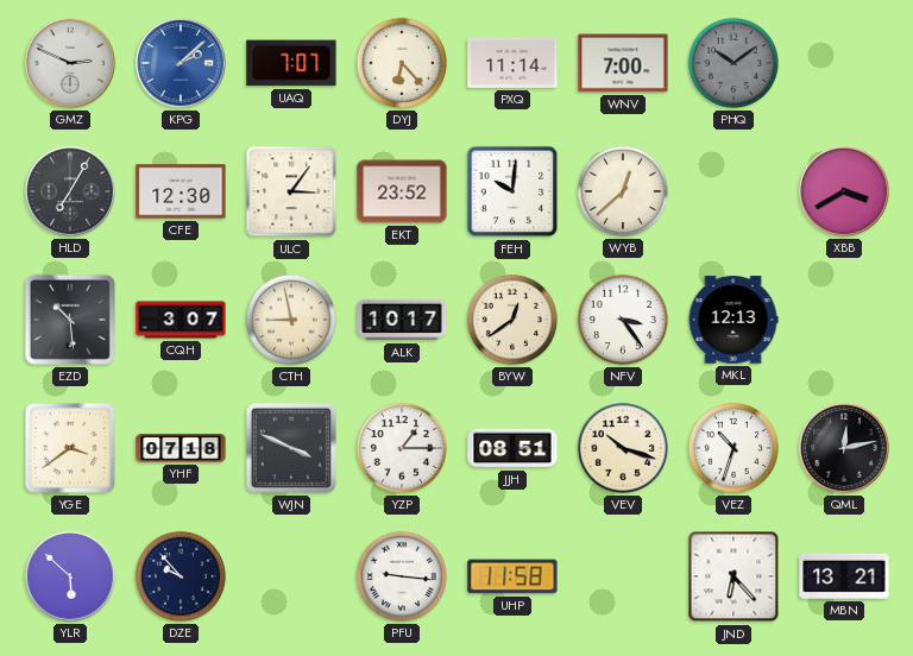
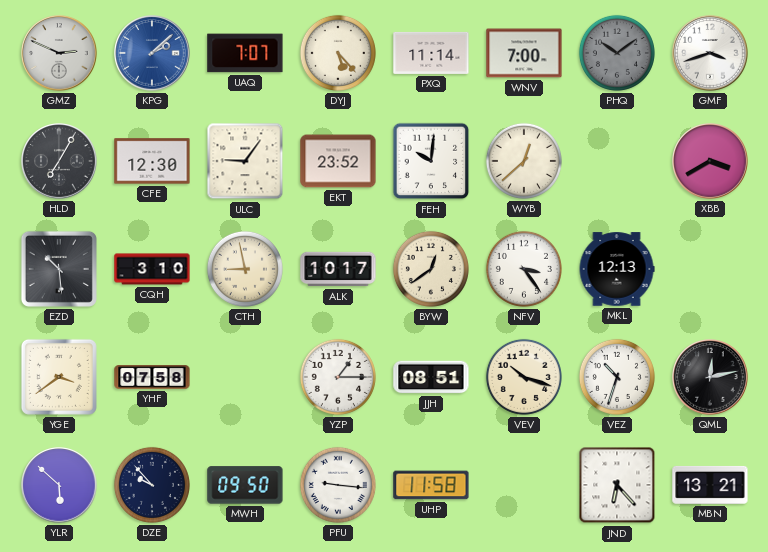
DYJ: 6:23 -> 5:23
GMF: none -> 3:42
ULC: 3:06 -> 9:06
CQH: 3:07 -> 3:10
YHF: 07:18 -> 07:58
WJN: 3:49 -> none
MWH: none -> 09:50
